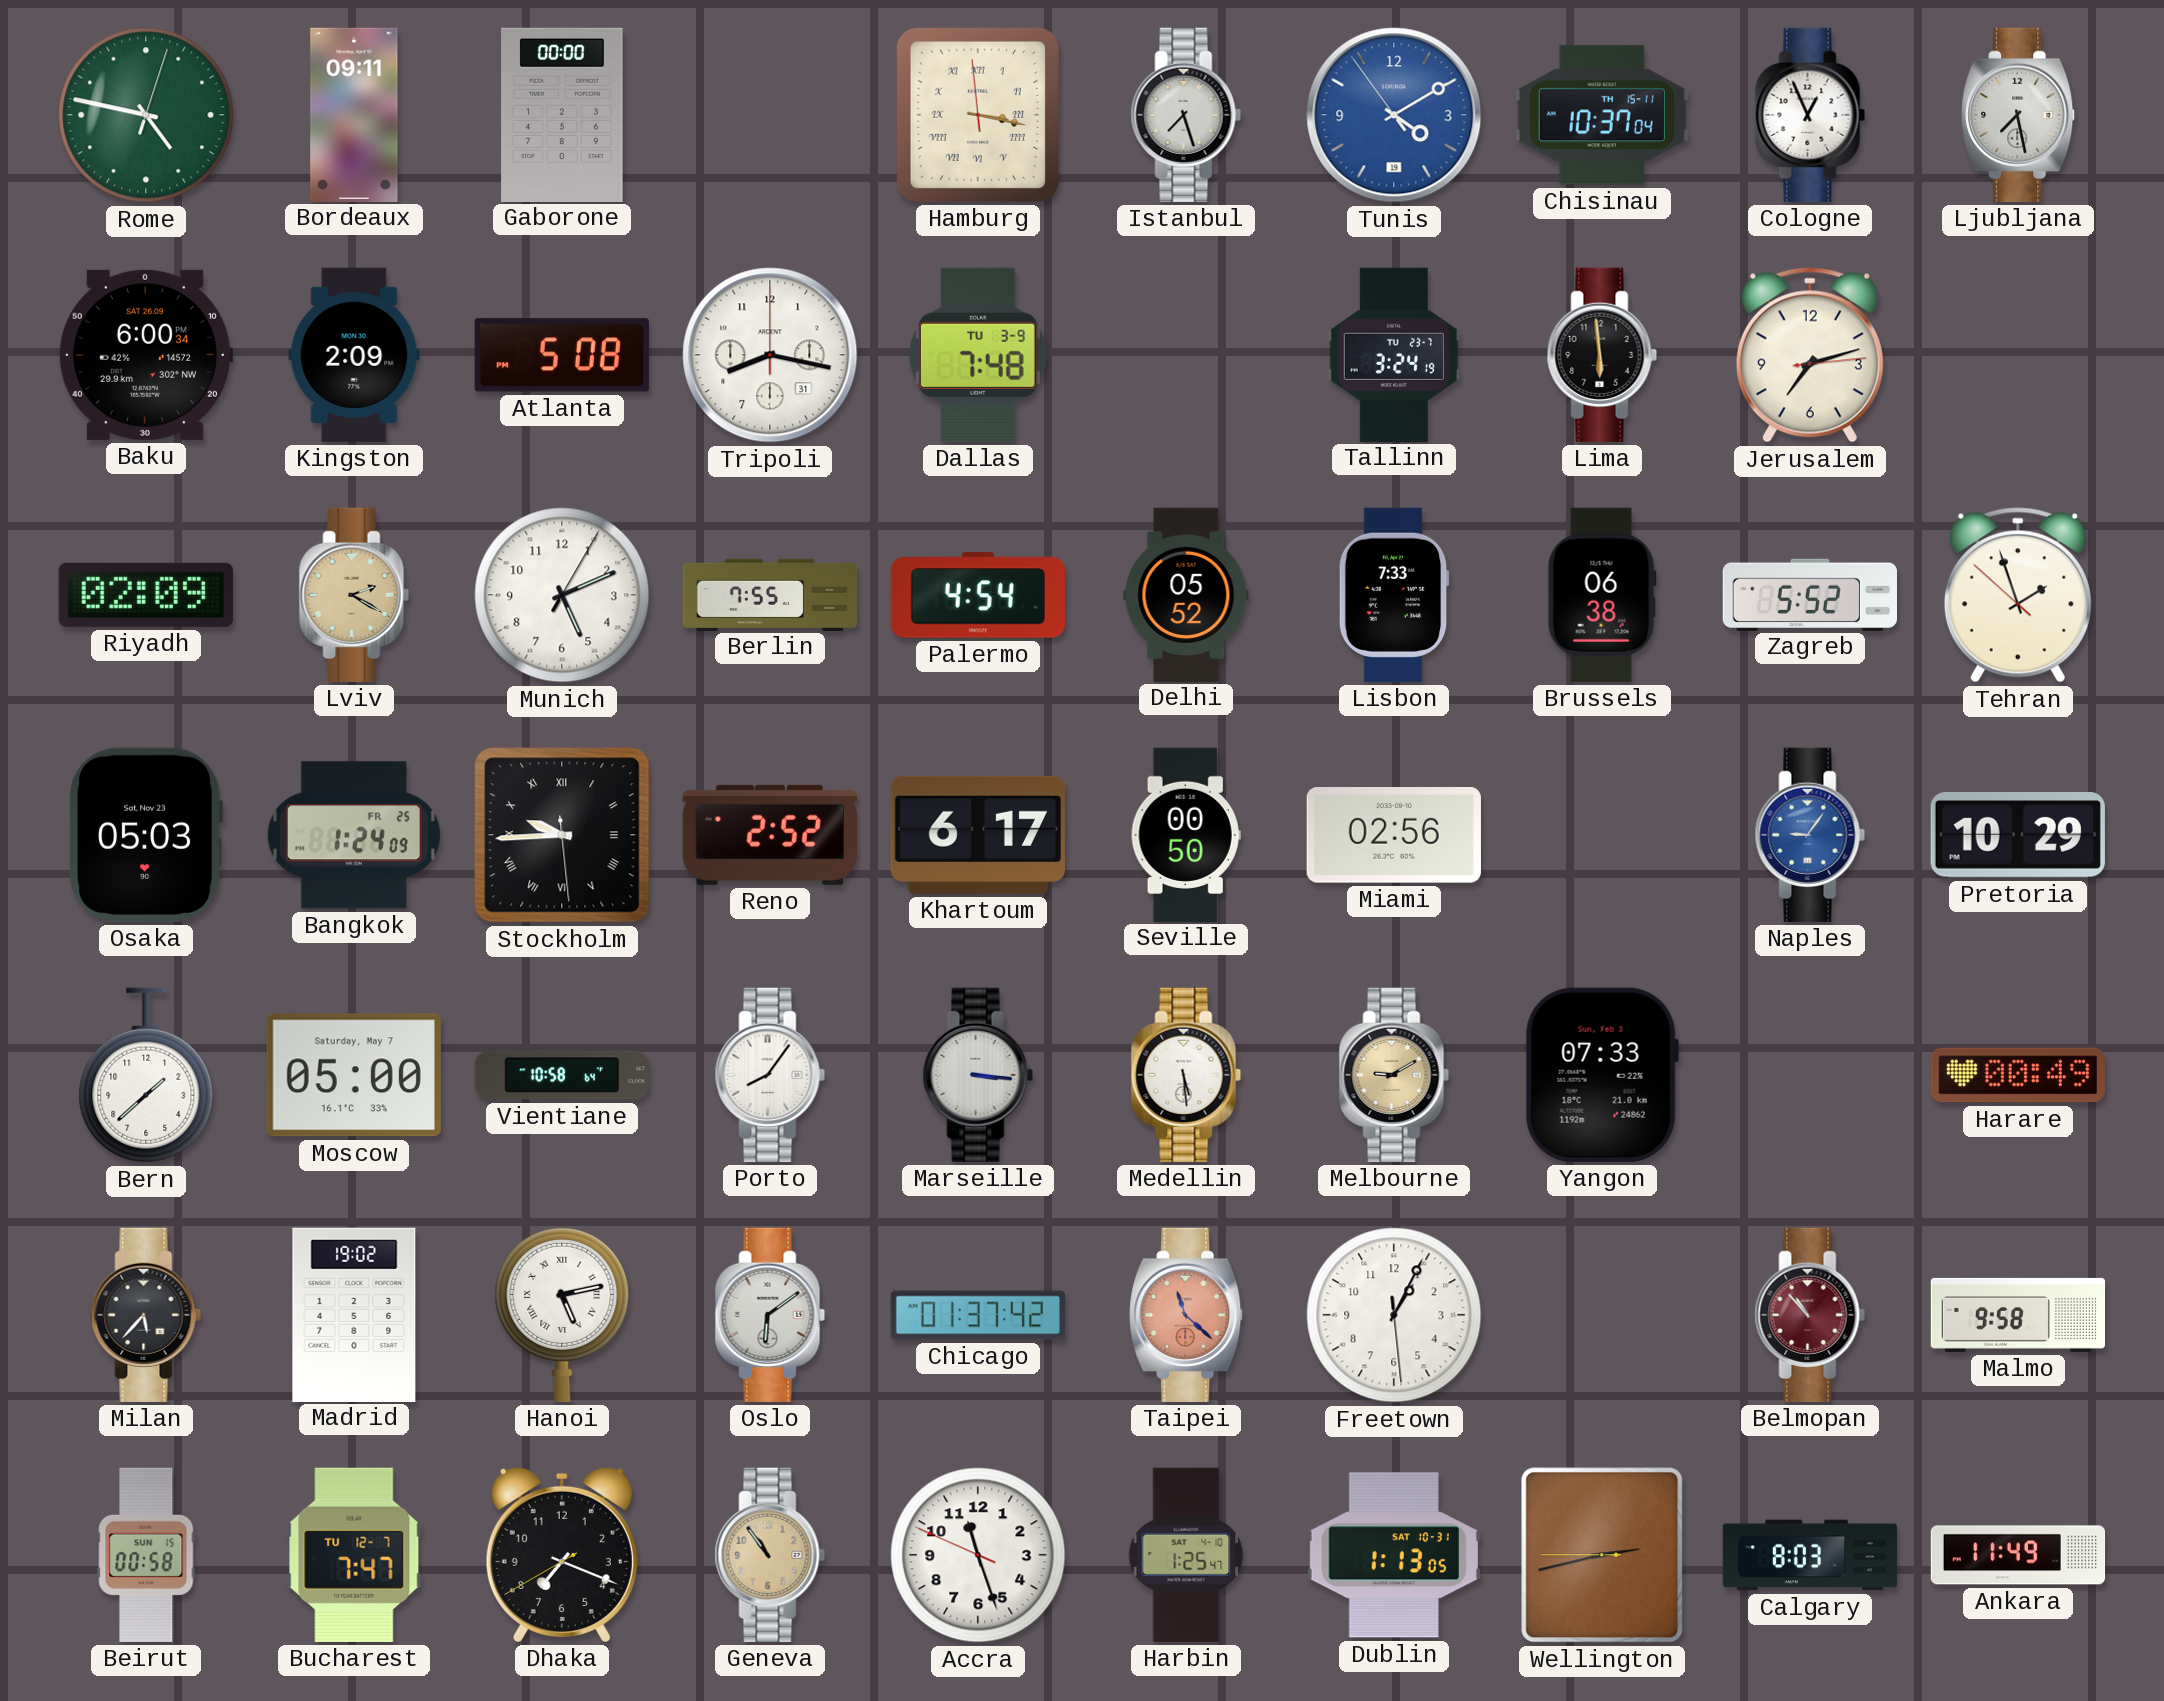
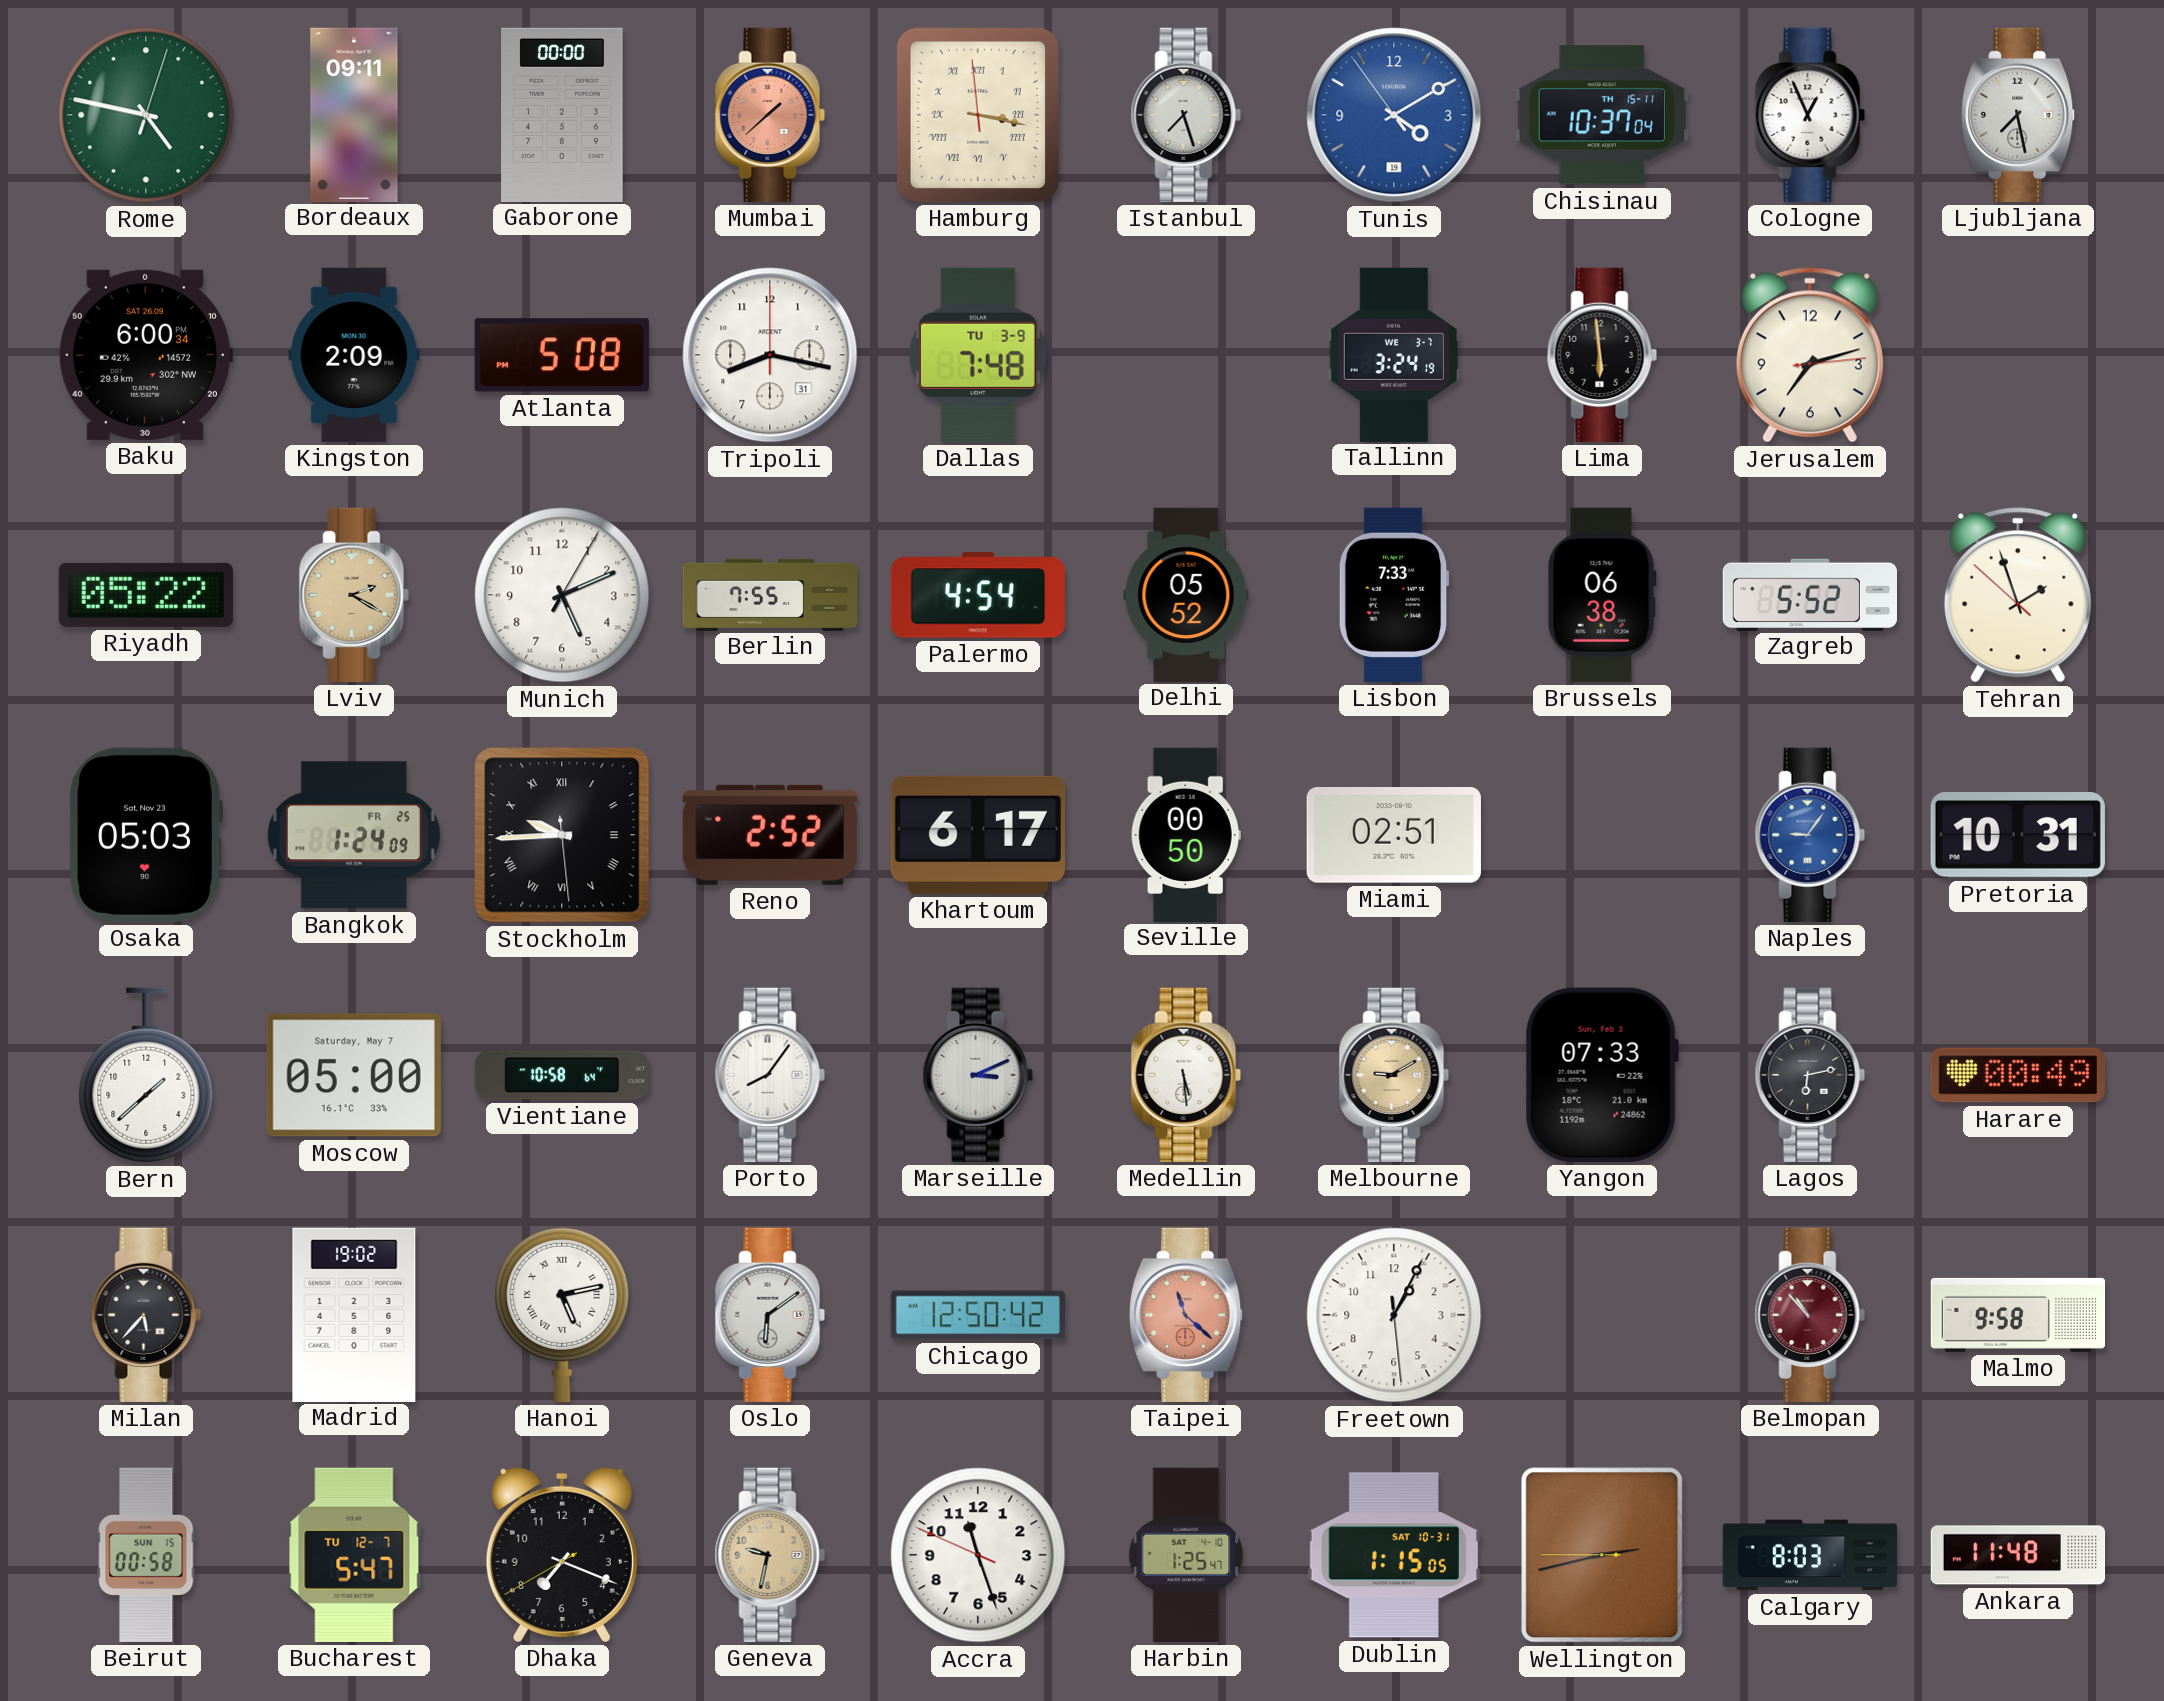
Mumbai: none -> 1:38
Tallinn date: TU 23-7 -> WE 3-7
Riyadh: 02:09 -> 05:22
Miami: 02:56 -> 02:51
Pretoria: 10:29 -> 10:31
Marseille: 3:16 -> 3:11
Lagos: none -> 6:13
Chicago: 01:37 -> 12:50
Bucharest: 7:47 -> 5:47
Geneva: 10:54 -> 9:32
Dublin: 1:13 -> 1:15
Ankara: 11:49 -> 11:48
